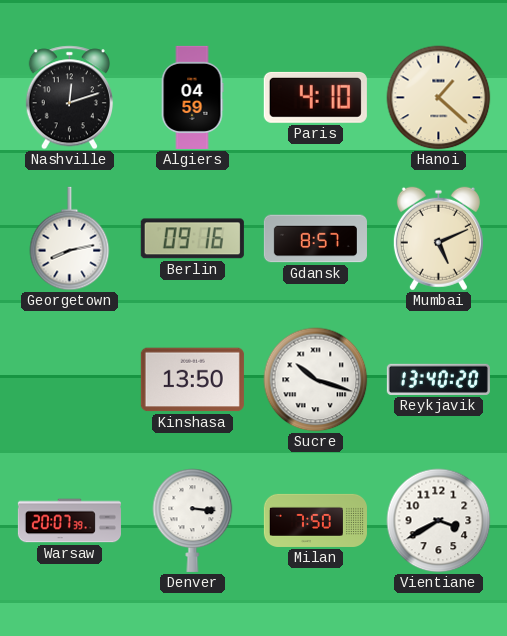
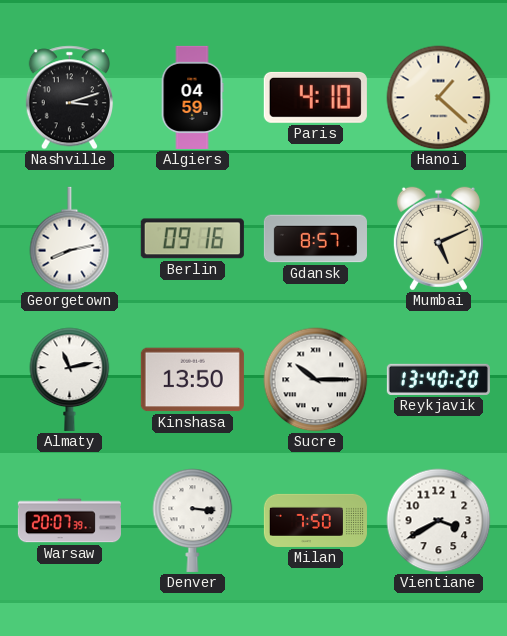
Nashville: 12:12 -> 3:12
Almaty: none -> 11:13
Sucre: 10:18 -> 10:15
